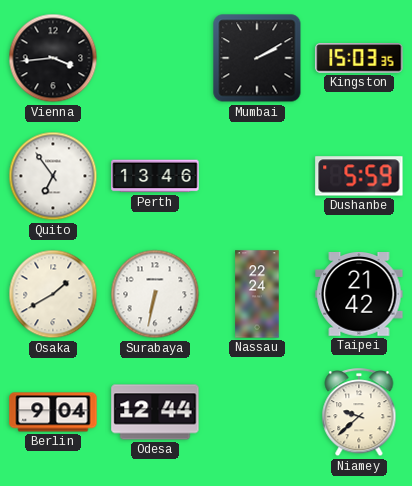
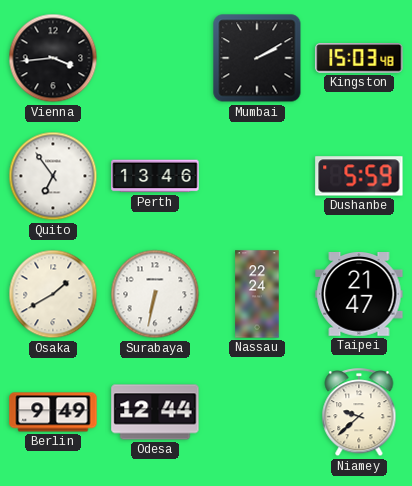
Kingston: 15:03:35 -> 15:03:48
Taipei: 21:42 -> 21:47
Berlin: 9:04 -> 9:49
